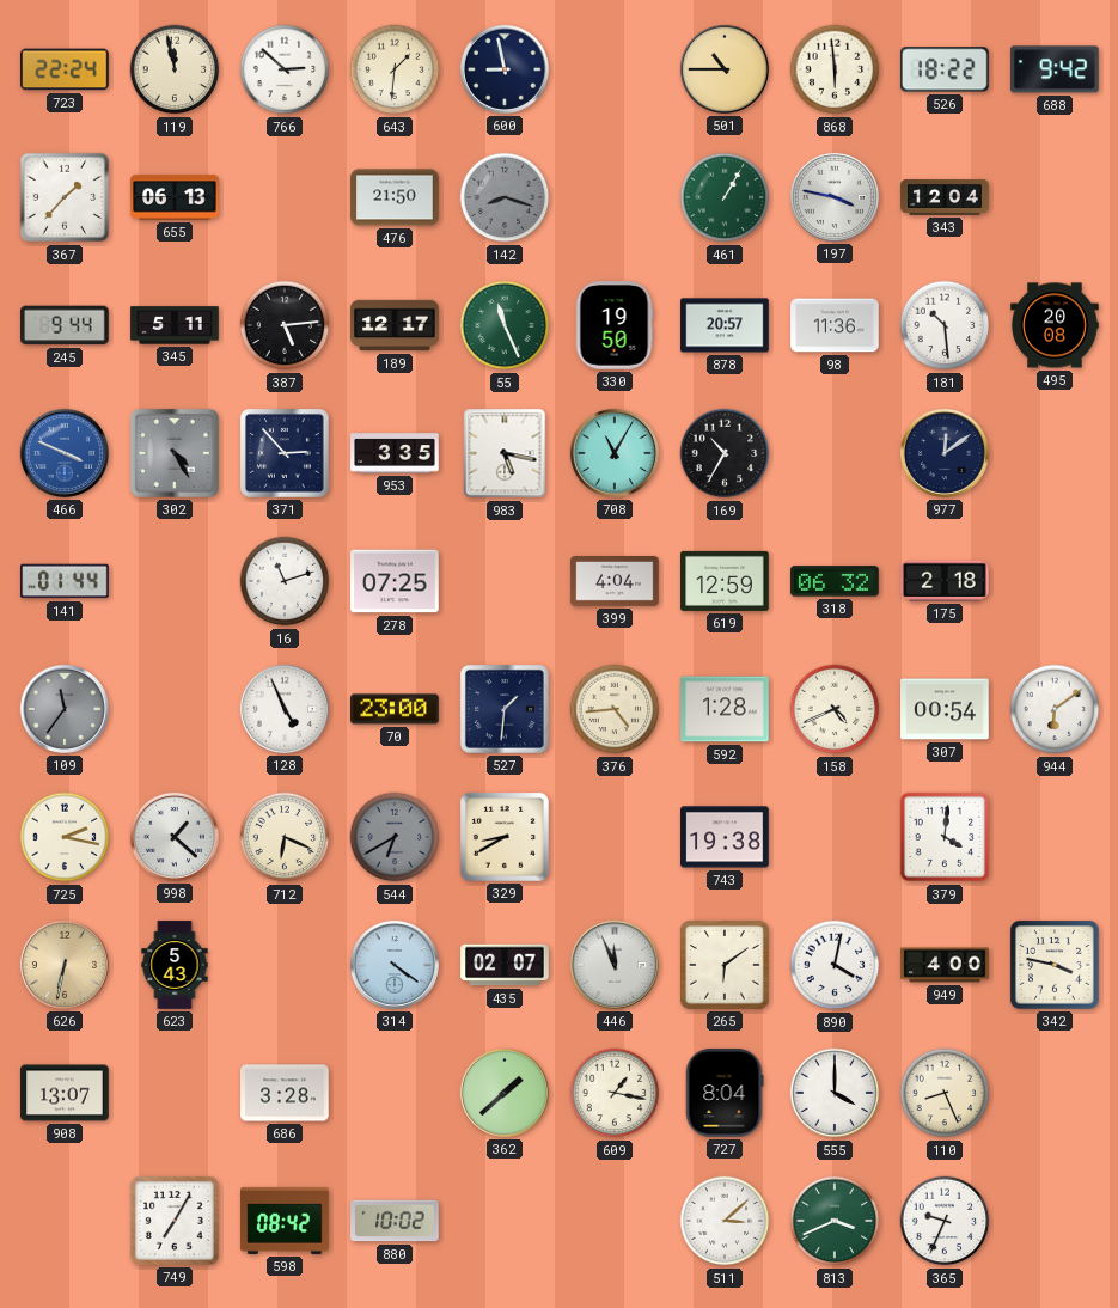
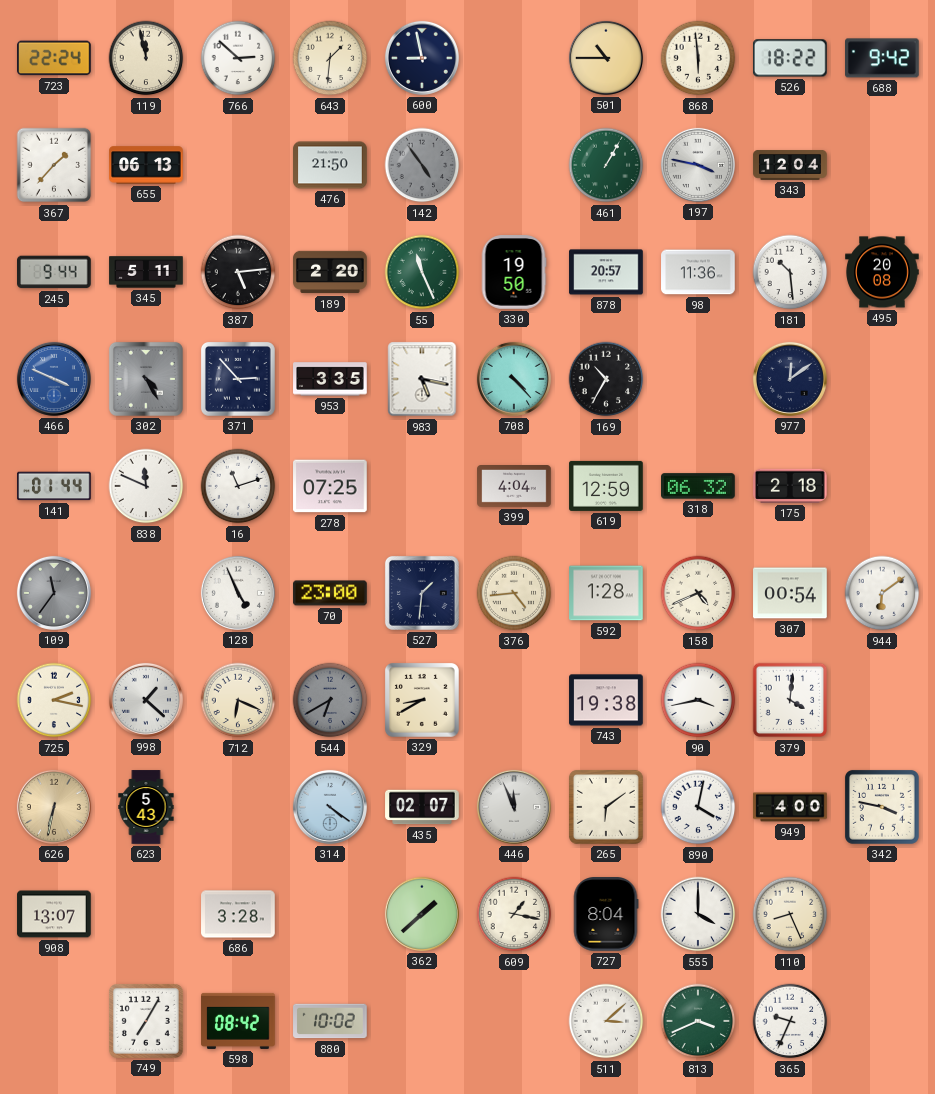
142: 8:18 -> 4:54
189: 12:17 -> 2:20
708: 11:05 -> 4:23
838: none -> 11:49
90: none -> 3:43
